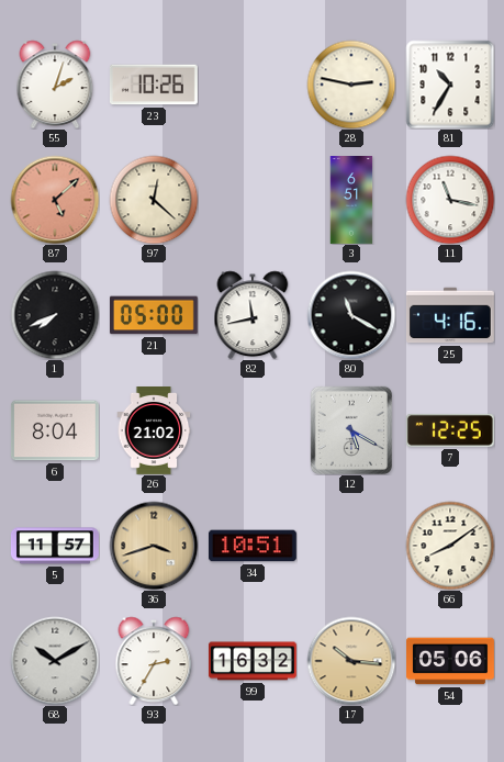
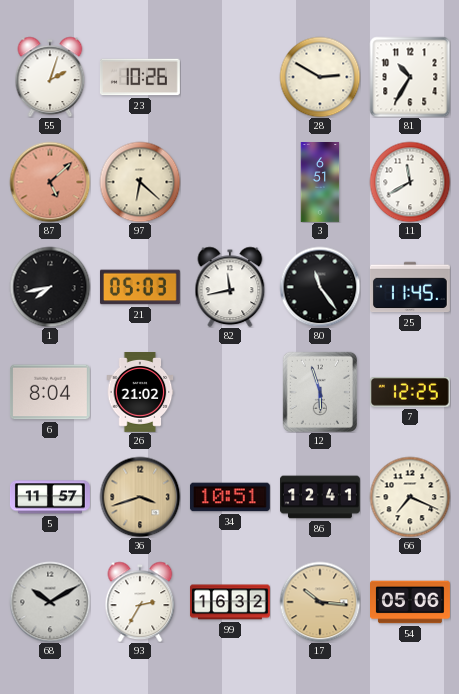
28: 2:47 -> 2:50
97: 12:22 -> 6:22
11: 11:17 -> 11:40
1: 7:41 -> 7:43
21: 05:00 -> 05:03
80: 11:20 -> 11:24
25: 4:16 -> 11:45
12: 5:20 -> 5:57
86: none -> 12:41
66: 8:09 -> 7:19
